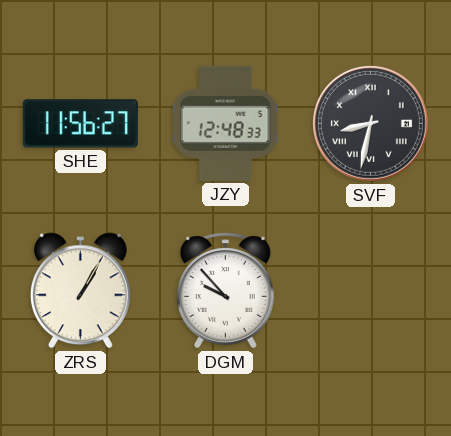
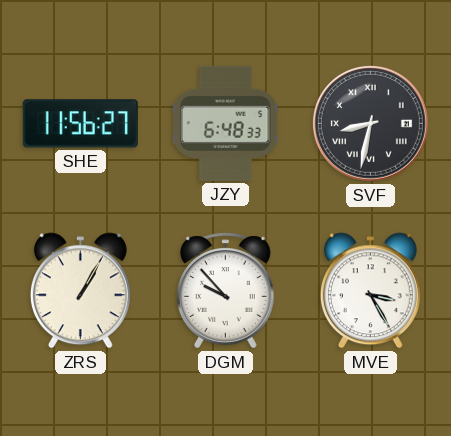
JZY: 12:48 -> 6:48
MVE: none -> 3:25
